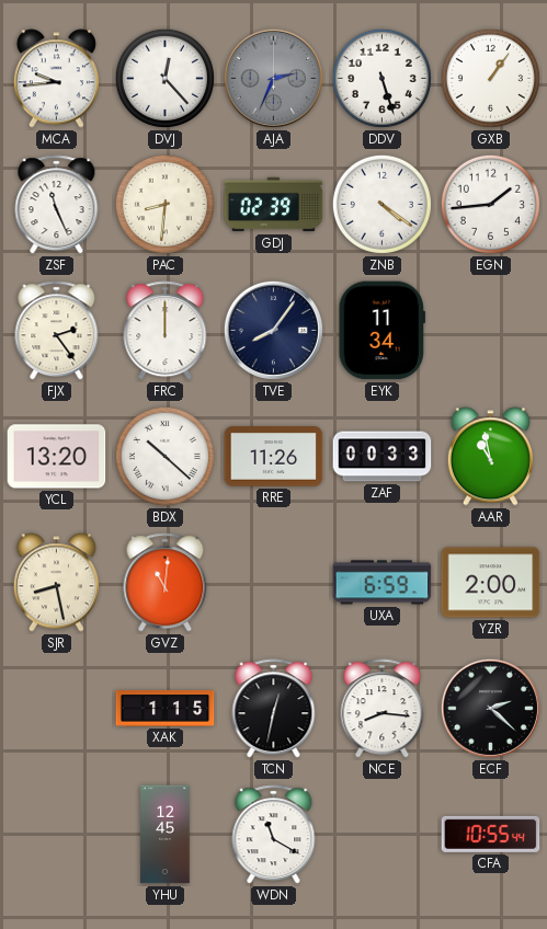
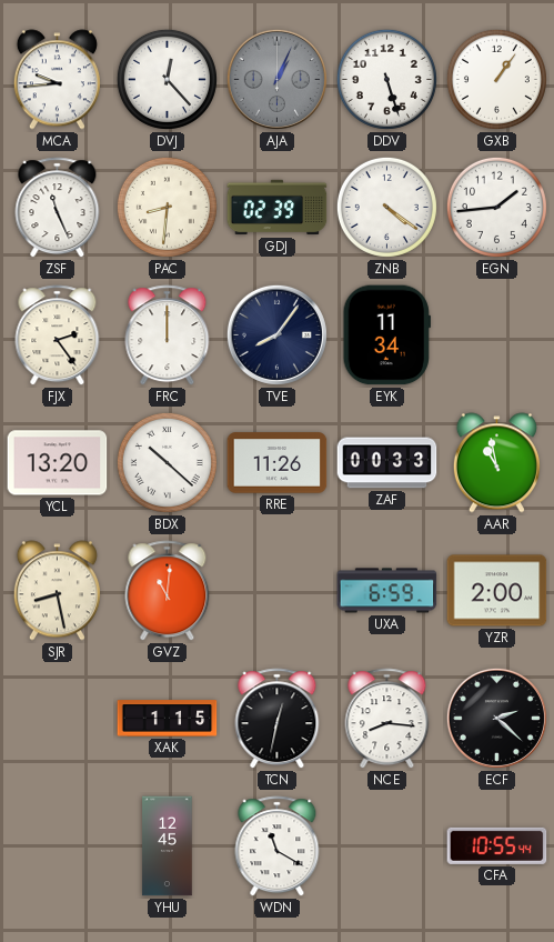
AJA: 2:34 -> 1:04
